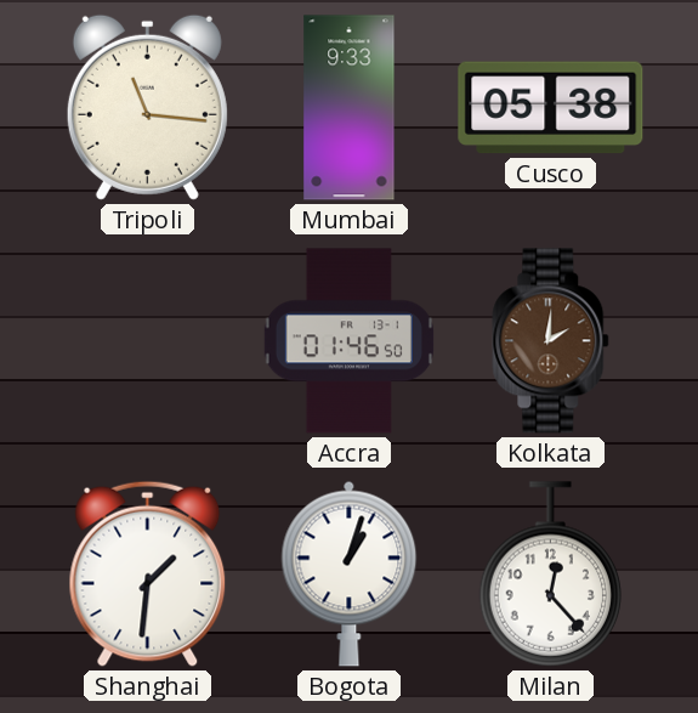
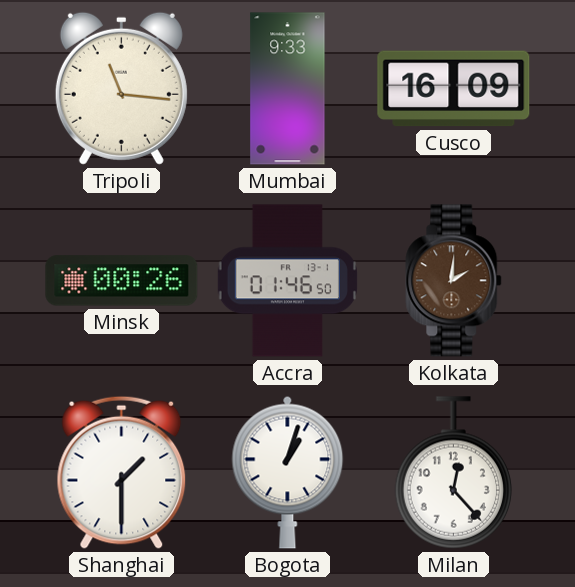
Cusco: 05:38 -> 16:09
Minsk: none -> 00:26
Shanghai: 1:31 -> 1:30
